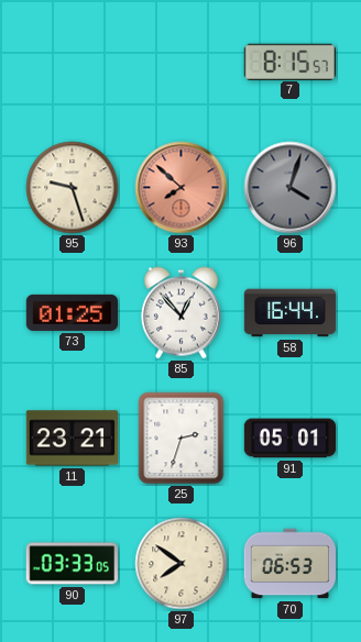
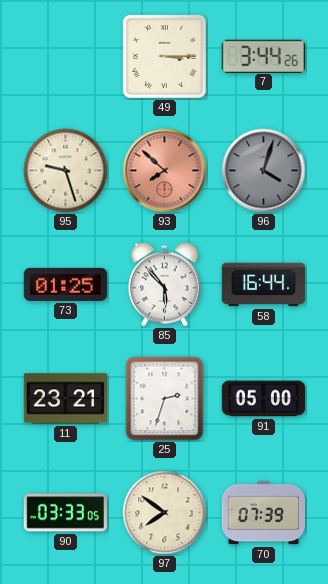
49: none -> 3:15
7: 8:15 -> 3:44
85: 12:53 -> 5:53
91: 05:01 -> 05:00
70: 06:53 -> 07:39
